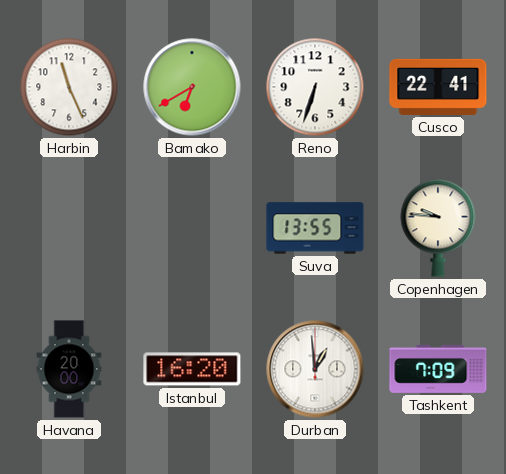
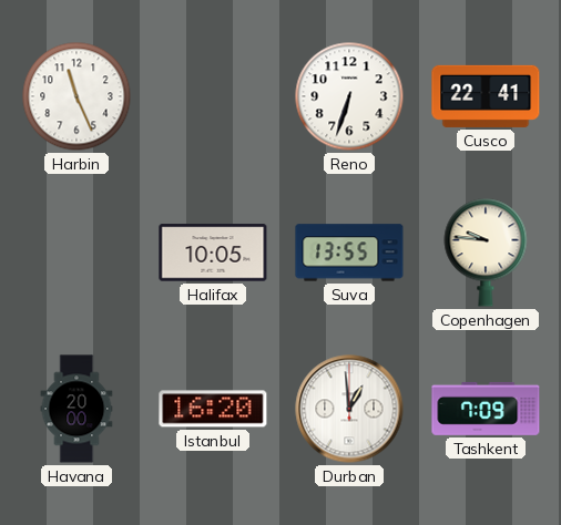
Bamako: 6:40 -> none
Halifax: none -> 10:05
